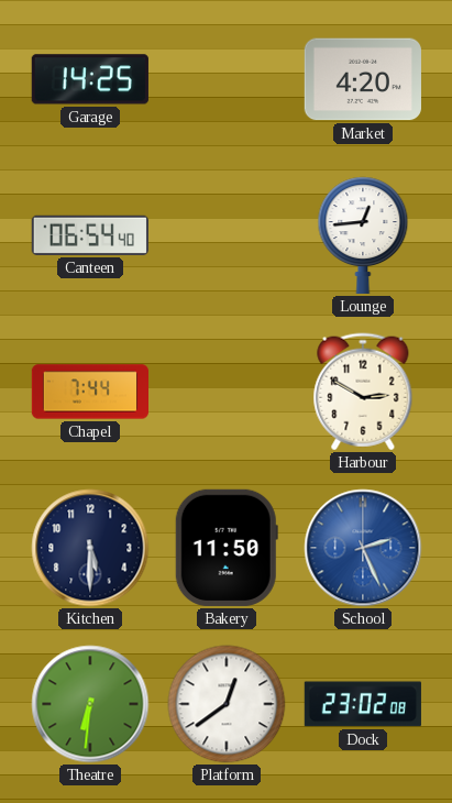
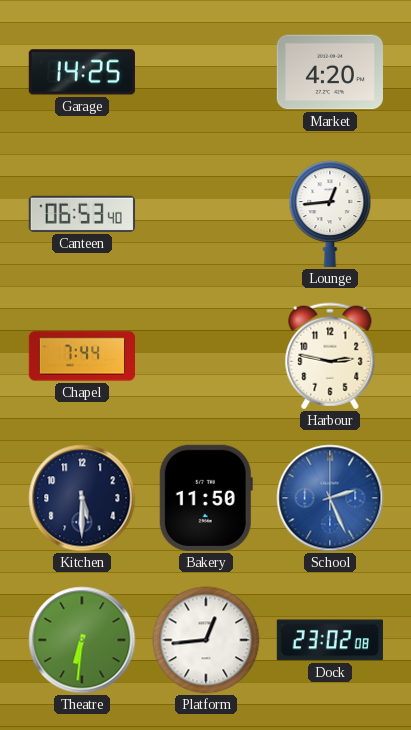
Canteen: 06:54 -> 06:53
Harbour: 2:50 -> 2:47
Platform: 12:39 -> 12:44
